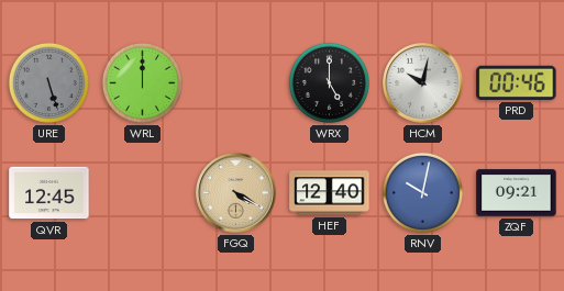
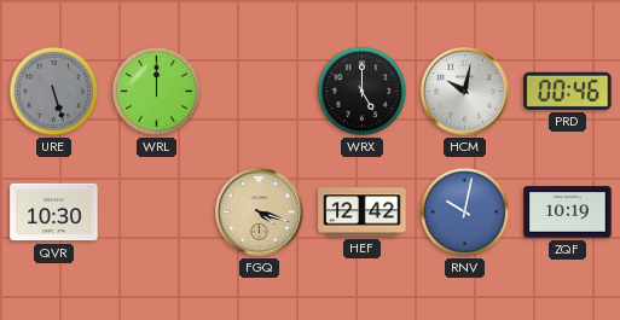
QVR: 12:45 -> 10:30
FGQ: 4:20 -> 4:18
HEF: 12:40 -> 12:42
ZQF: 09:21 -> 10:19
